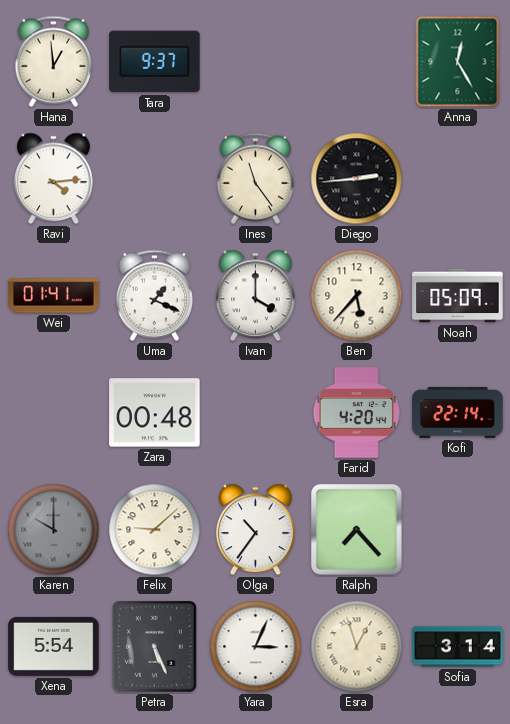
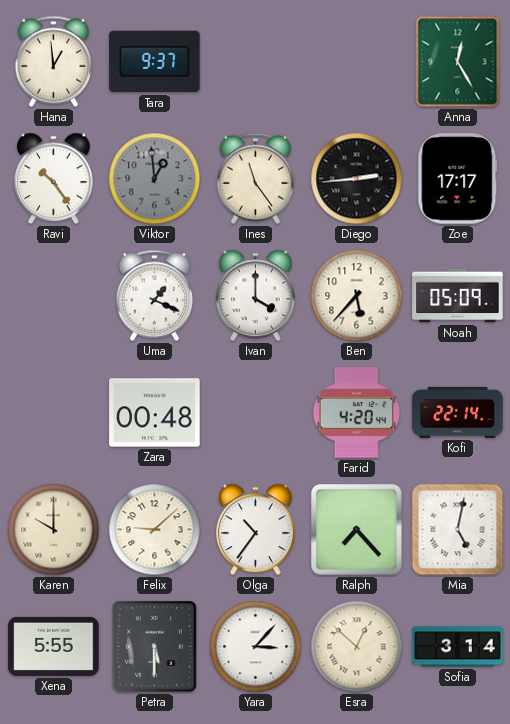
Ravi: 4:14 -> 10:24
Viktor: none -> 12:59
Zoe: none -> 17:17
Wei: 01:41 -> none
Karen dial: grey -> cream
Mia: none -> 5:02
Xena: 5:54 -> 5:55
Petra: 5:26 -> 5:30
Yara: 3:04 -> 3:07
Esra: 12:57 -> 12:52
